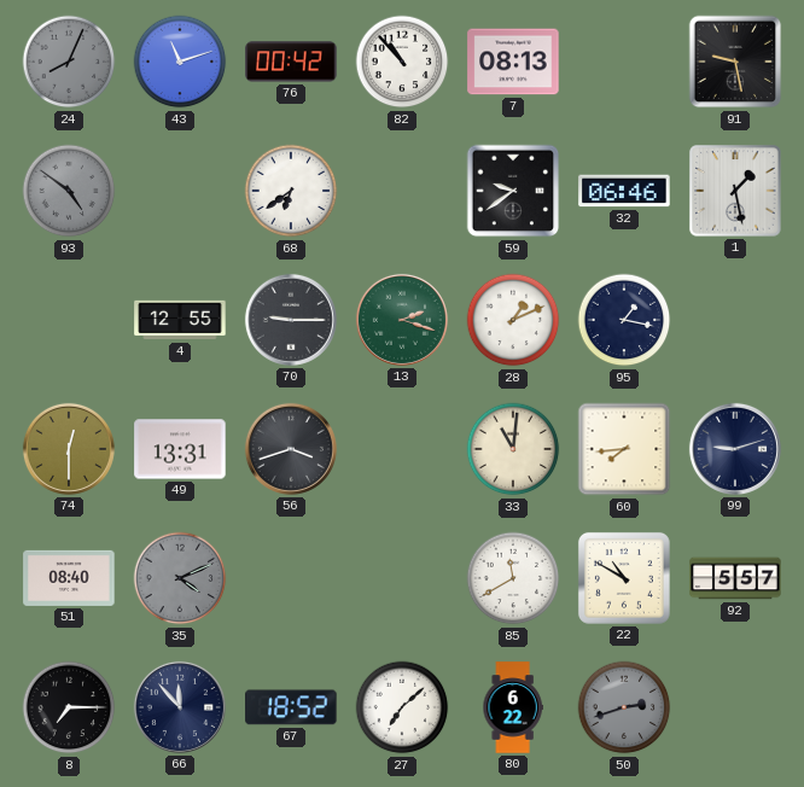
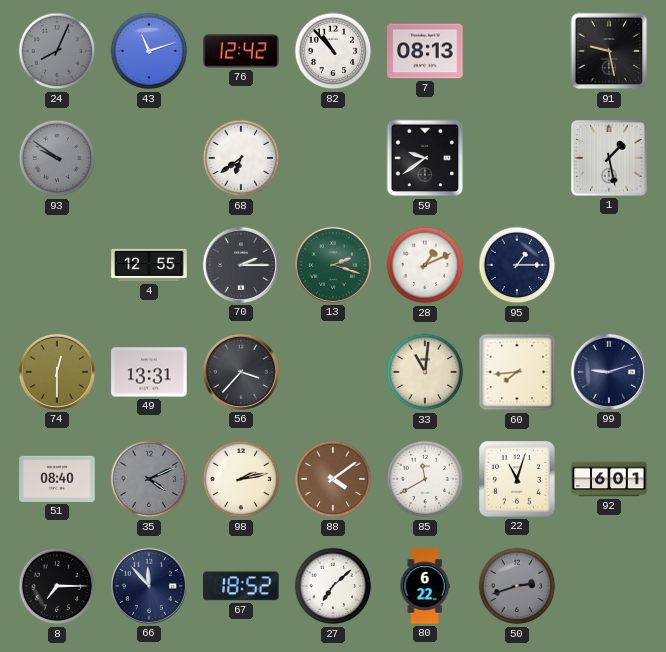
76: 00:42 -> 12:42
93: 4:51 -> 9:51
32: 06:46 -> none
70: 9:15 -> 2:15
95: 1:17 -> 1:15
56: 3:42 -> 3:37
98: none -> 2:13
88: none -> 4:09
22: 10:50 -> 11:03
92: 5:57 -> 6:01
